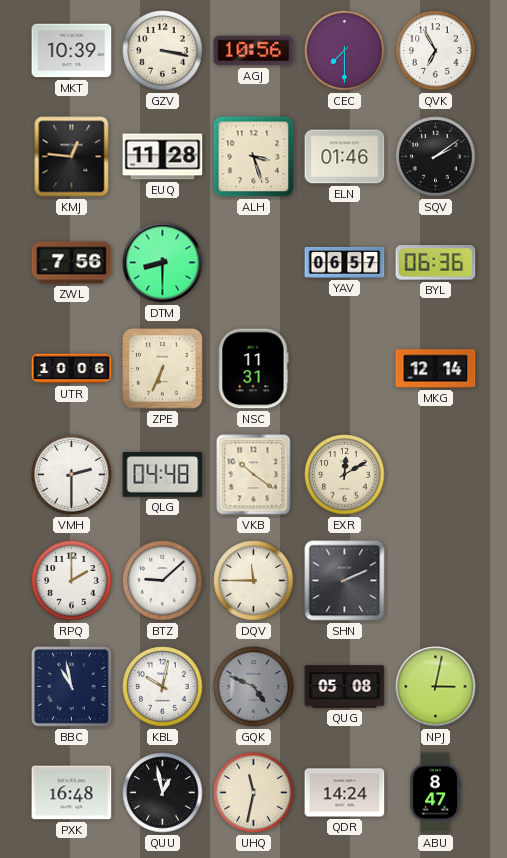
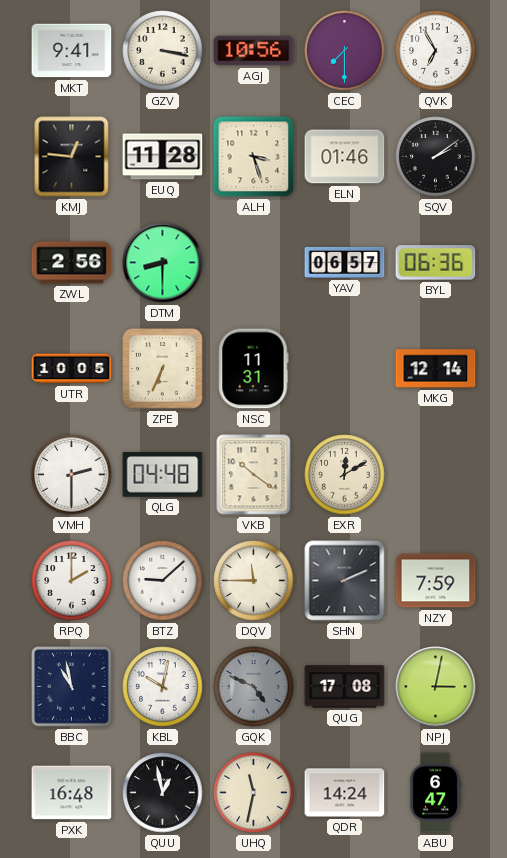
MKT: 10:39 -> 9:41
ZWL: 7:56 -> 2:56
UTR: 10:06 -> 10:05
NZY: none -> 7:59
QUG: 05:08 -> 17:08
ABU: 8:47 -> 6:47
